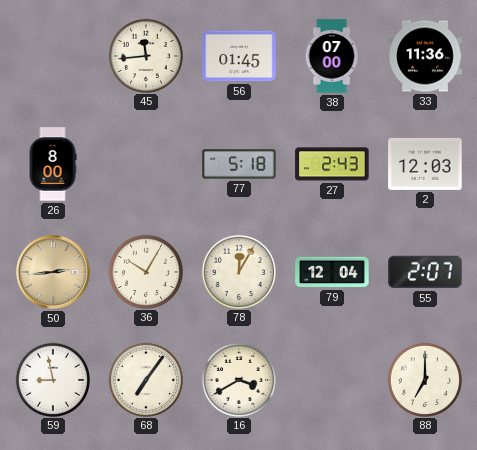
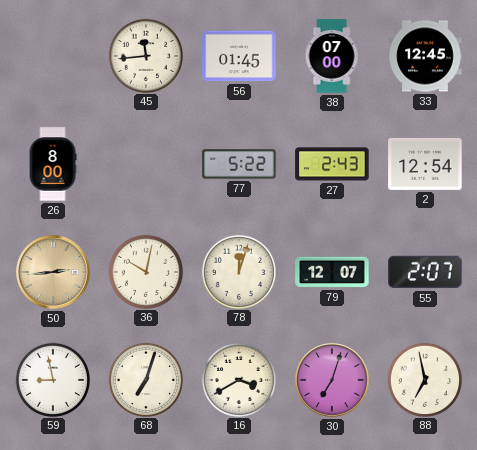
33: 11:36 -> 12:45
77: 5:18 -> 5:22
2: 12:03 -> 12:54
36: 10:05 -> 10:02
78: 12:05 -> 12:03
79: 12:04 -> 12:07
68: 7:06 -> 7:03
30: none -> 7:03
88: 7:00 -> 6:58
